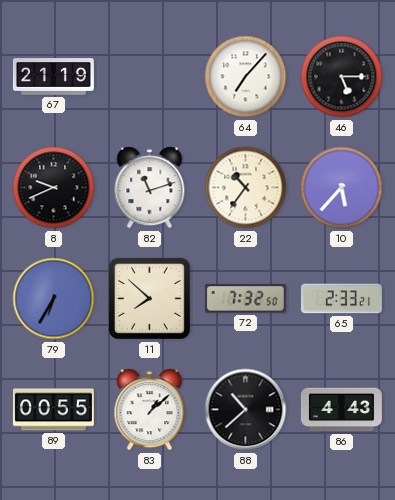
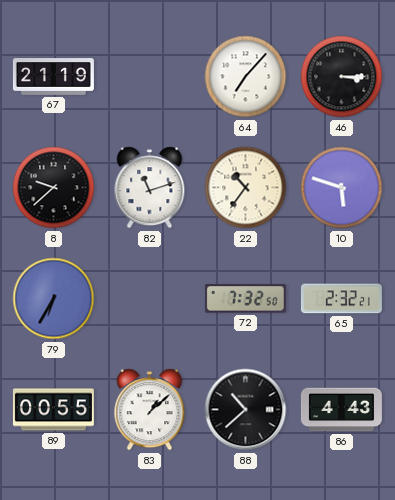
46: 5:15 -> 3:15
8: 9:41 -> 9:38
10: 5:37 -> 5:48
11: 7:52 -> none
65: 2:33 -> 2:32
